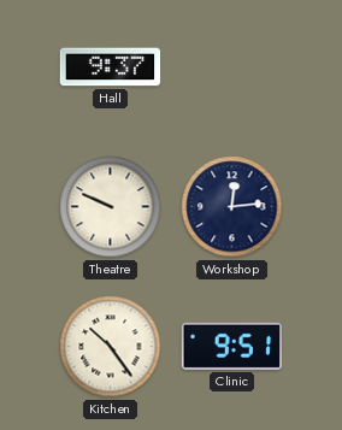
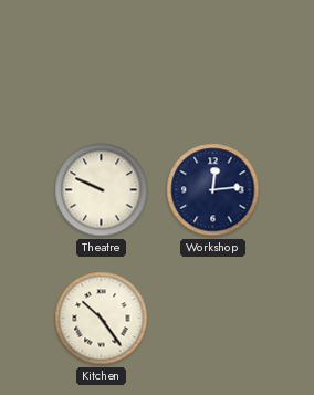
Hall: 9:37 -> none
Clinic: 9:51 -> none
